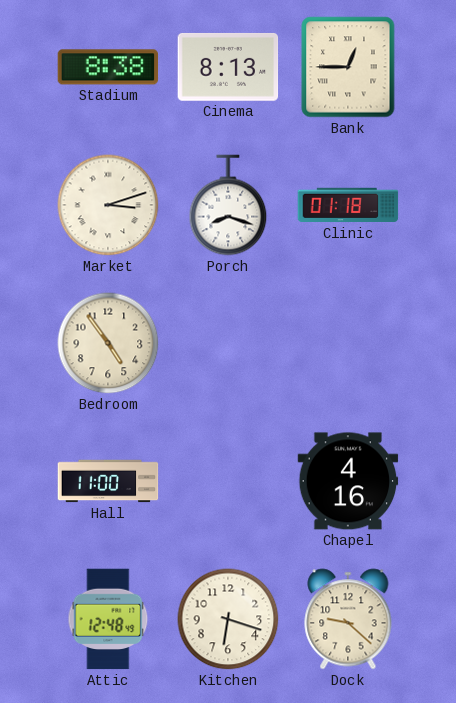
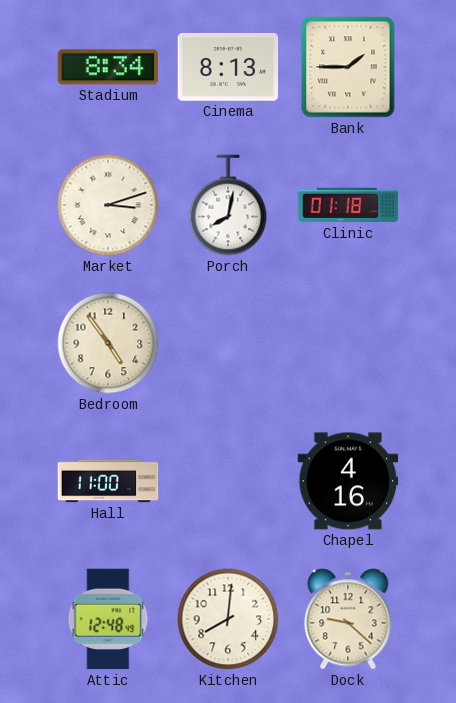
Stadium: 8:38 -> 8:34
Bank: 12:45 -> 1:45
Porch: 8:18 -> 8:02
Kitchen: 6:18 -> 8:01
